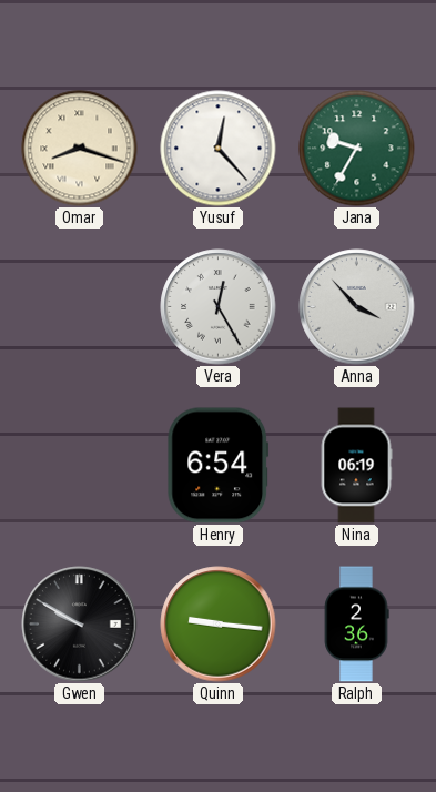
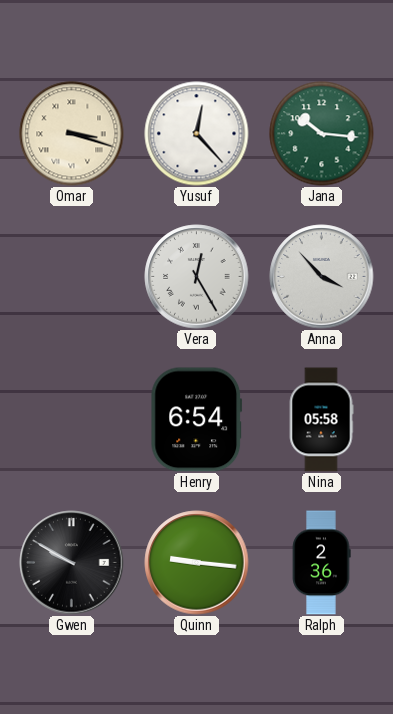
Omar: 8:18 -> 3:18
Jana: 9:35 -> 10:16
Nina: 06:19 -> 05:58
